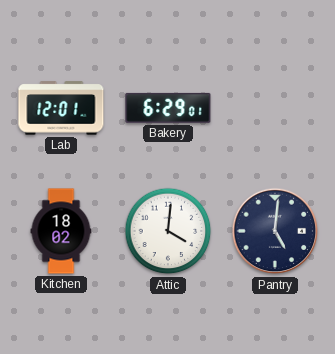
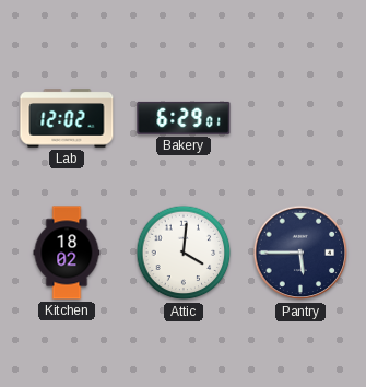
Lab: 12:01 -> 12:02
Pantry: 5:01 -> 5:45
